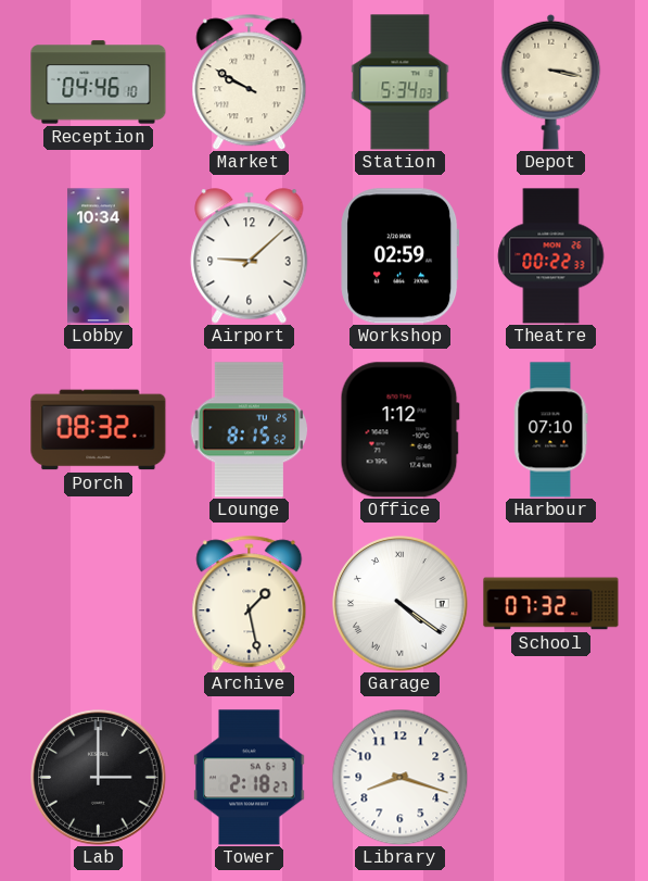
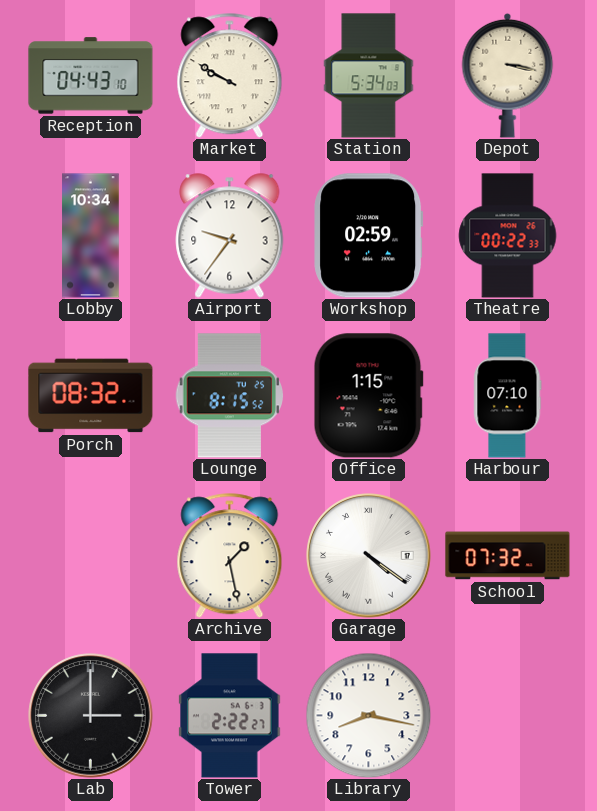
Reception: 04:46 -> 04:43
Airport: 9:08 -> 9:36
Office: 1:12 -> 1:15
Tower: 2:18 -> 2:22
Library: 8:18 -> 8:17
